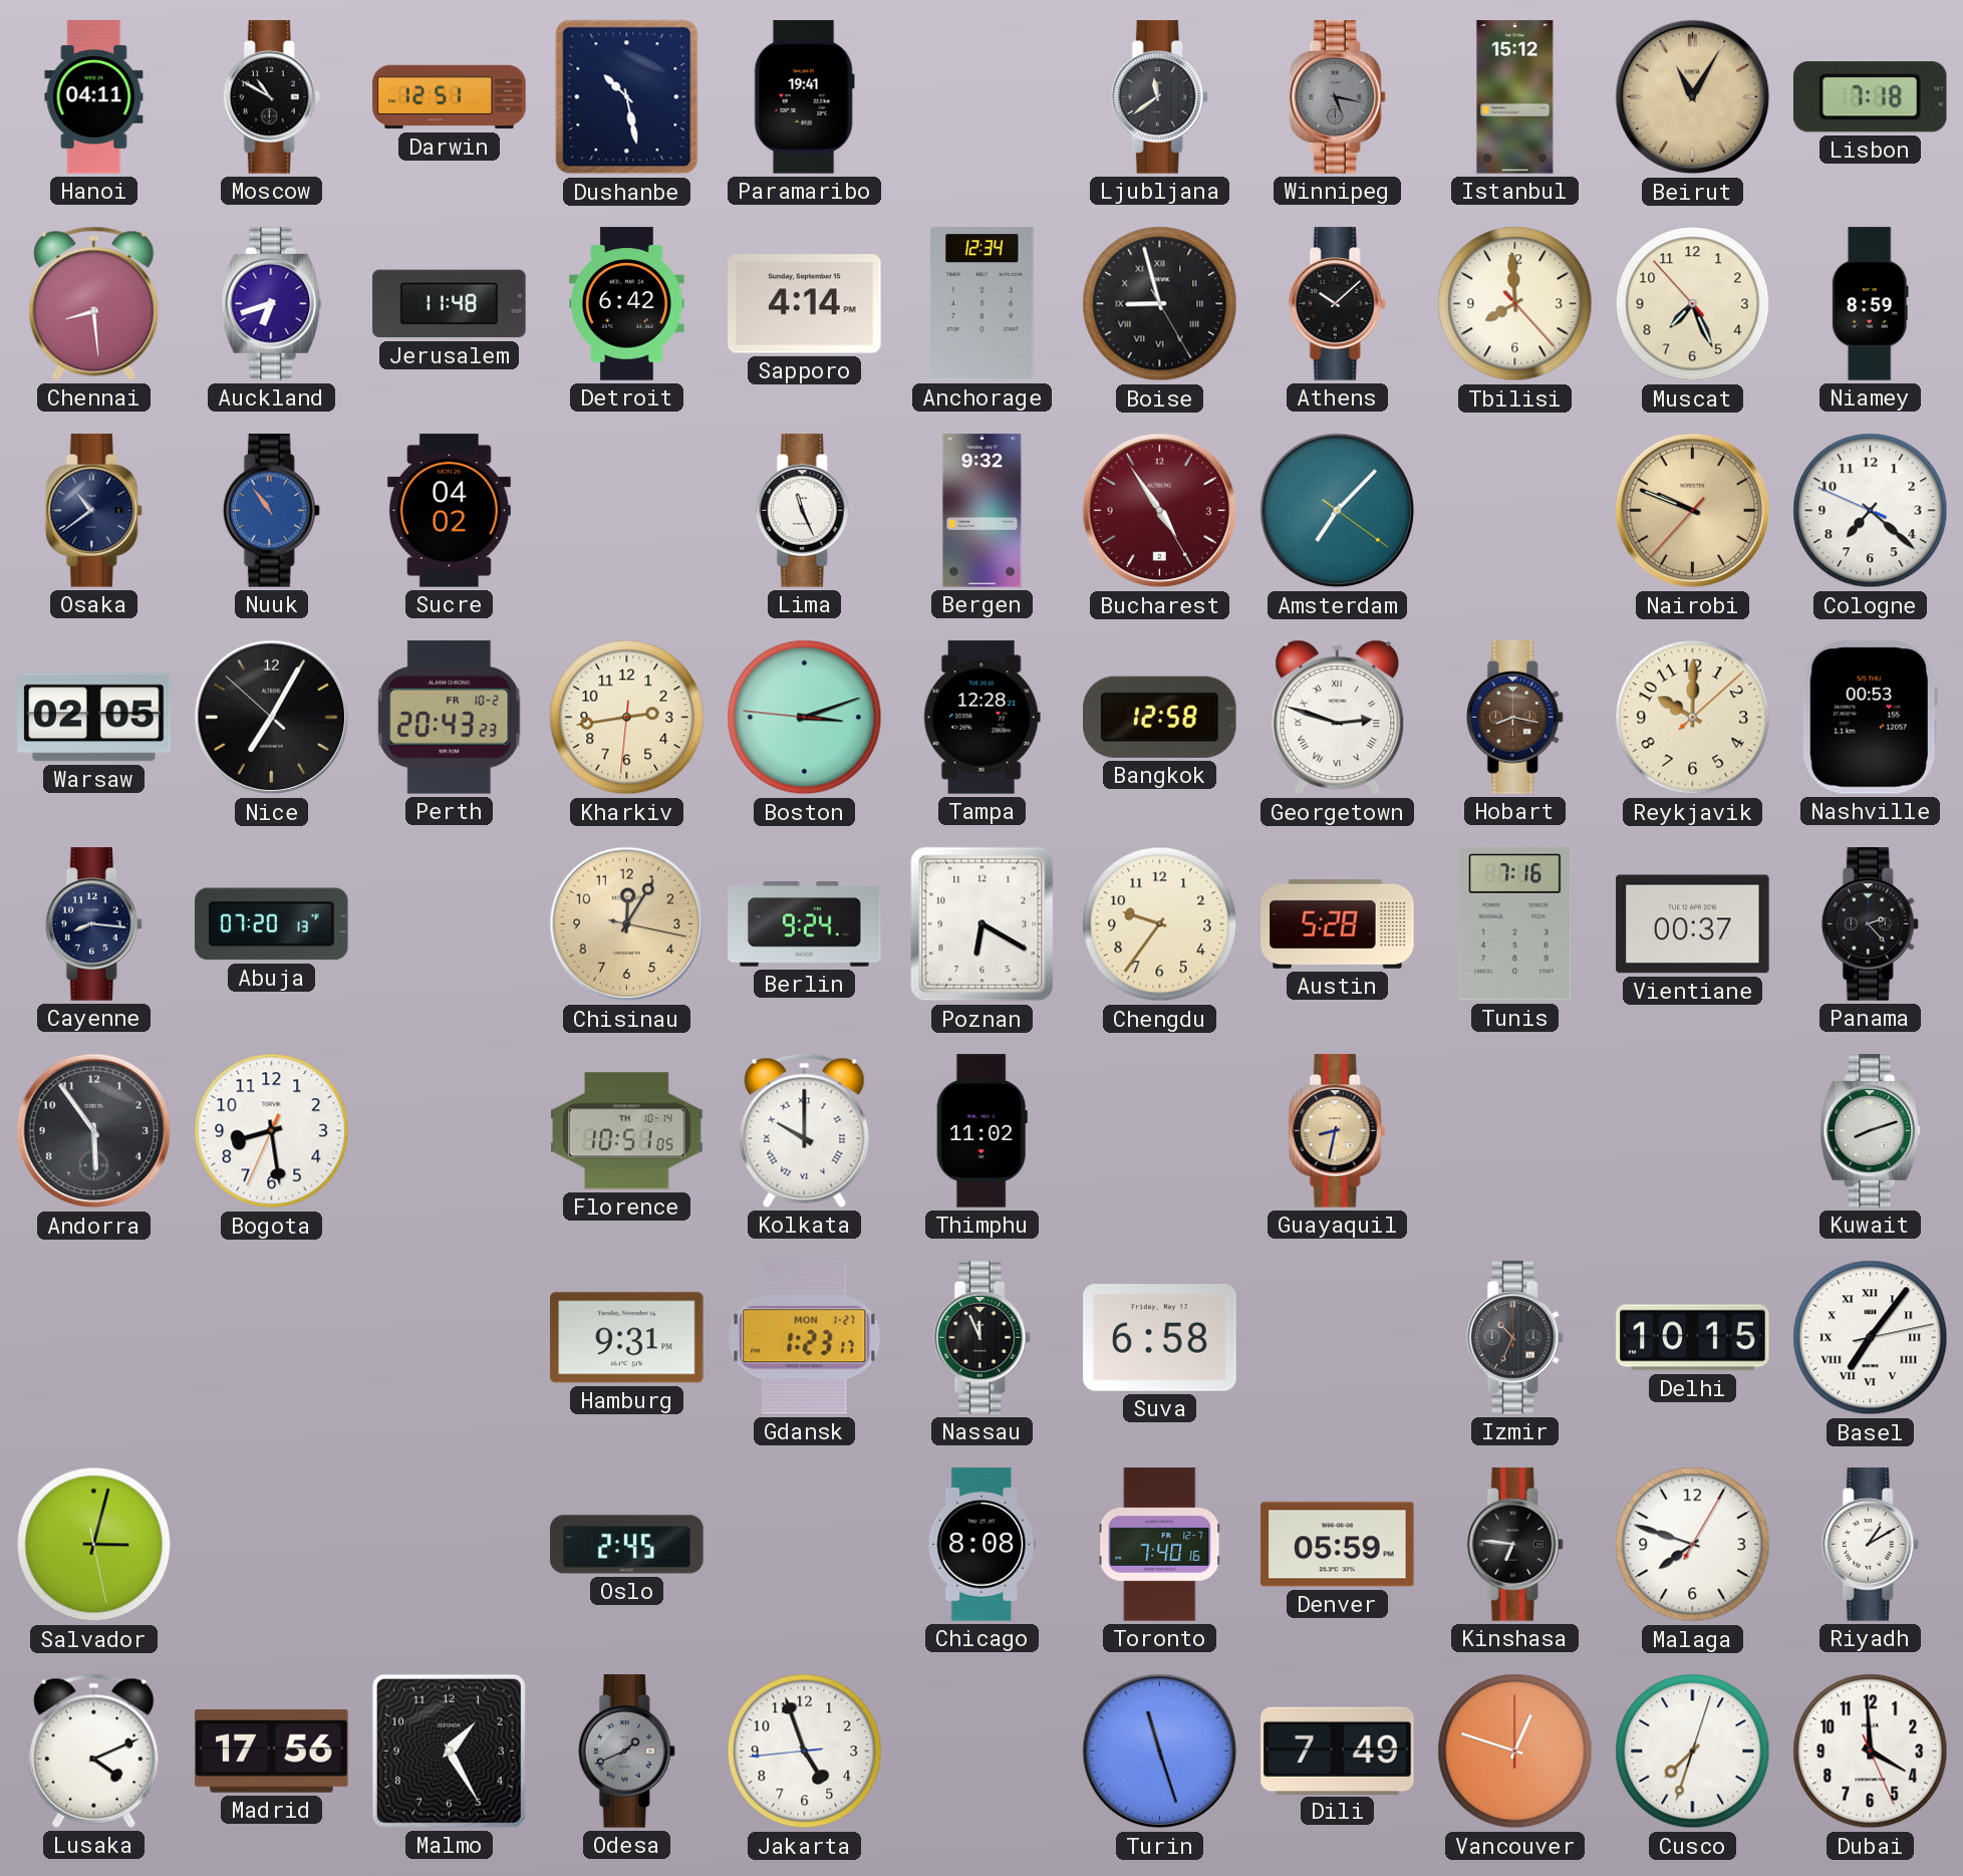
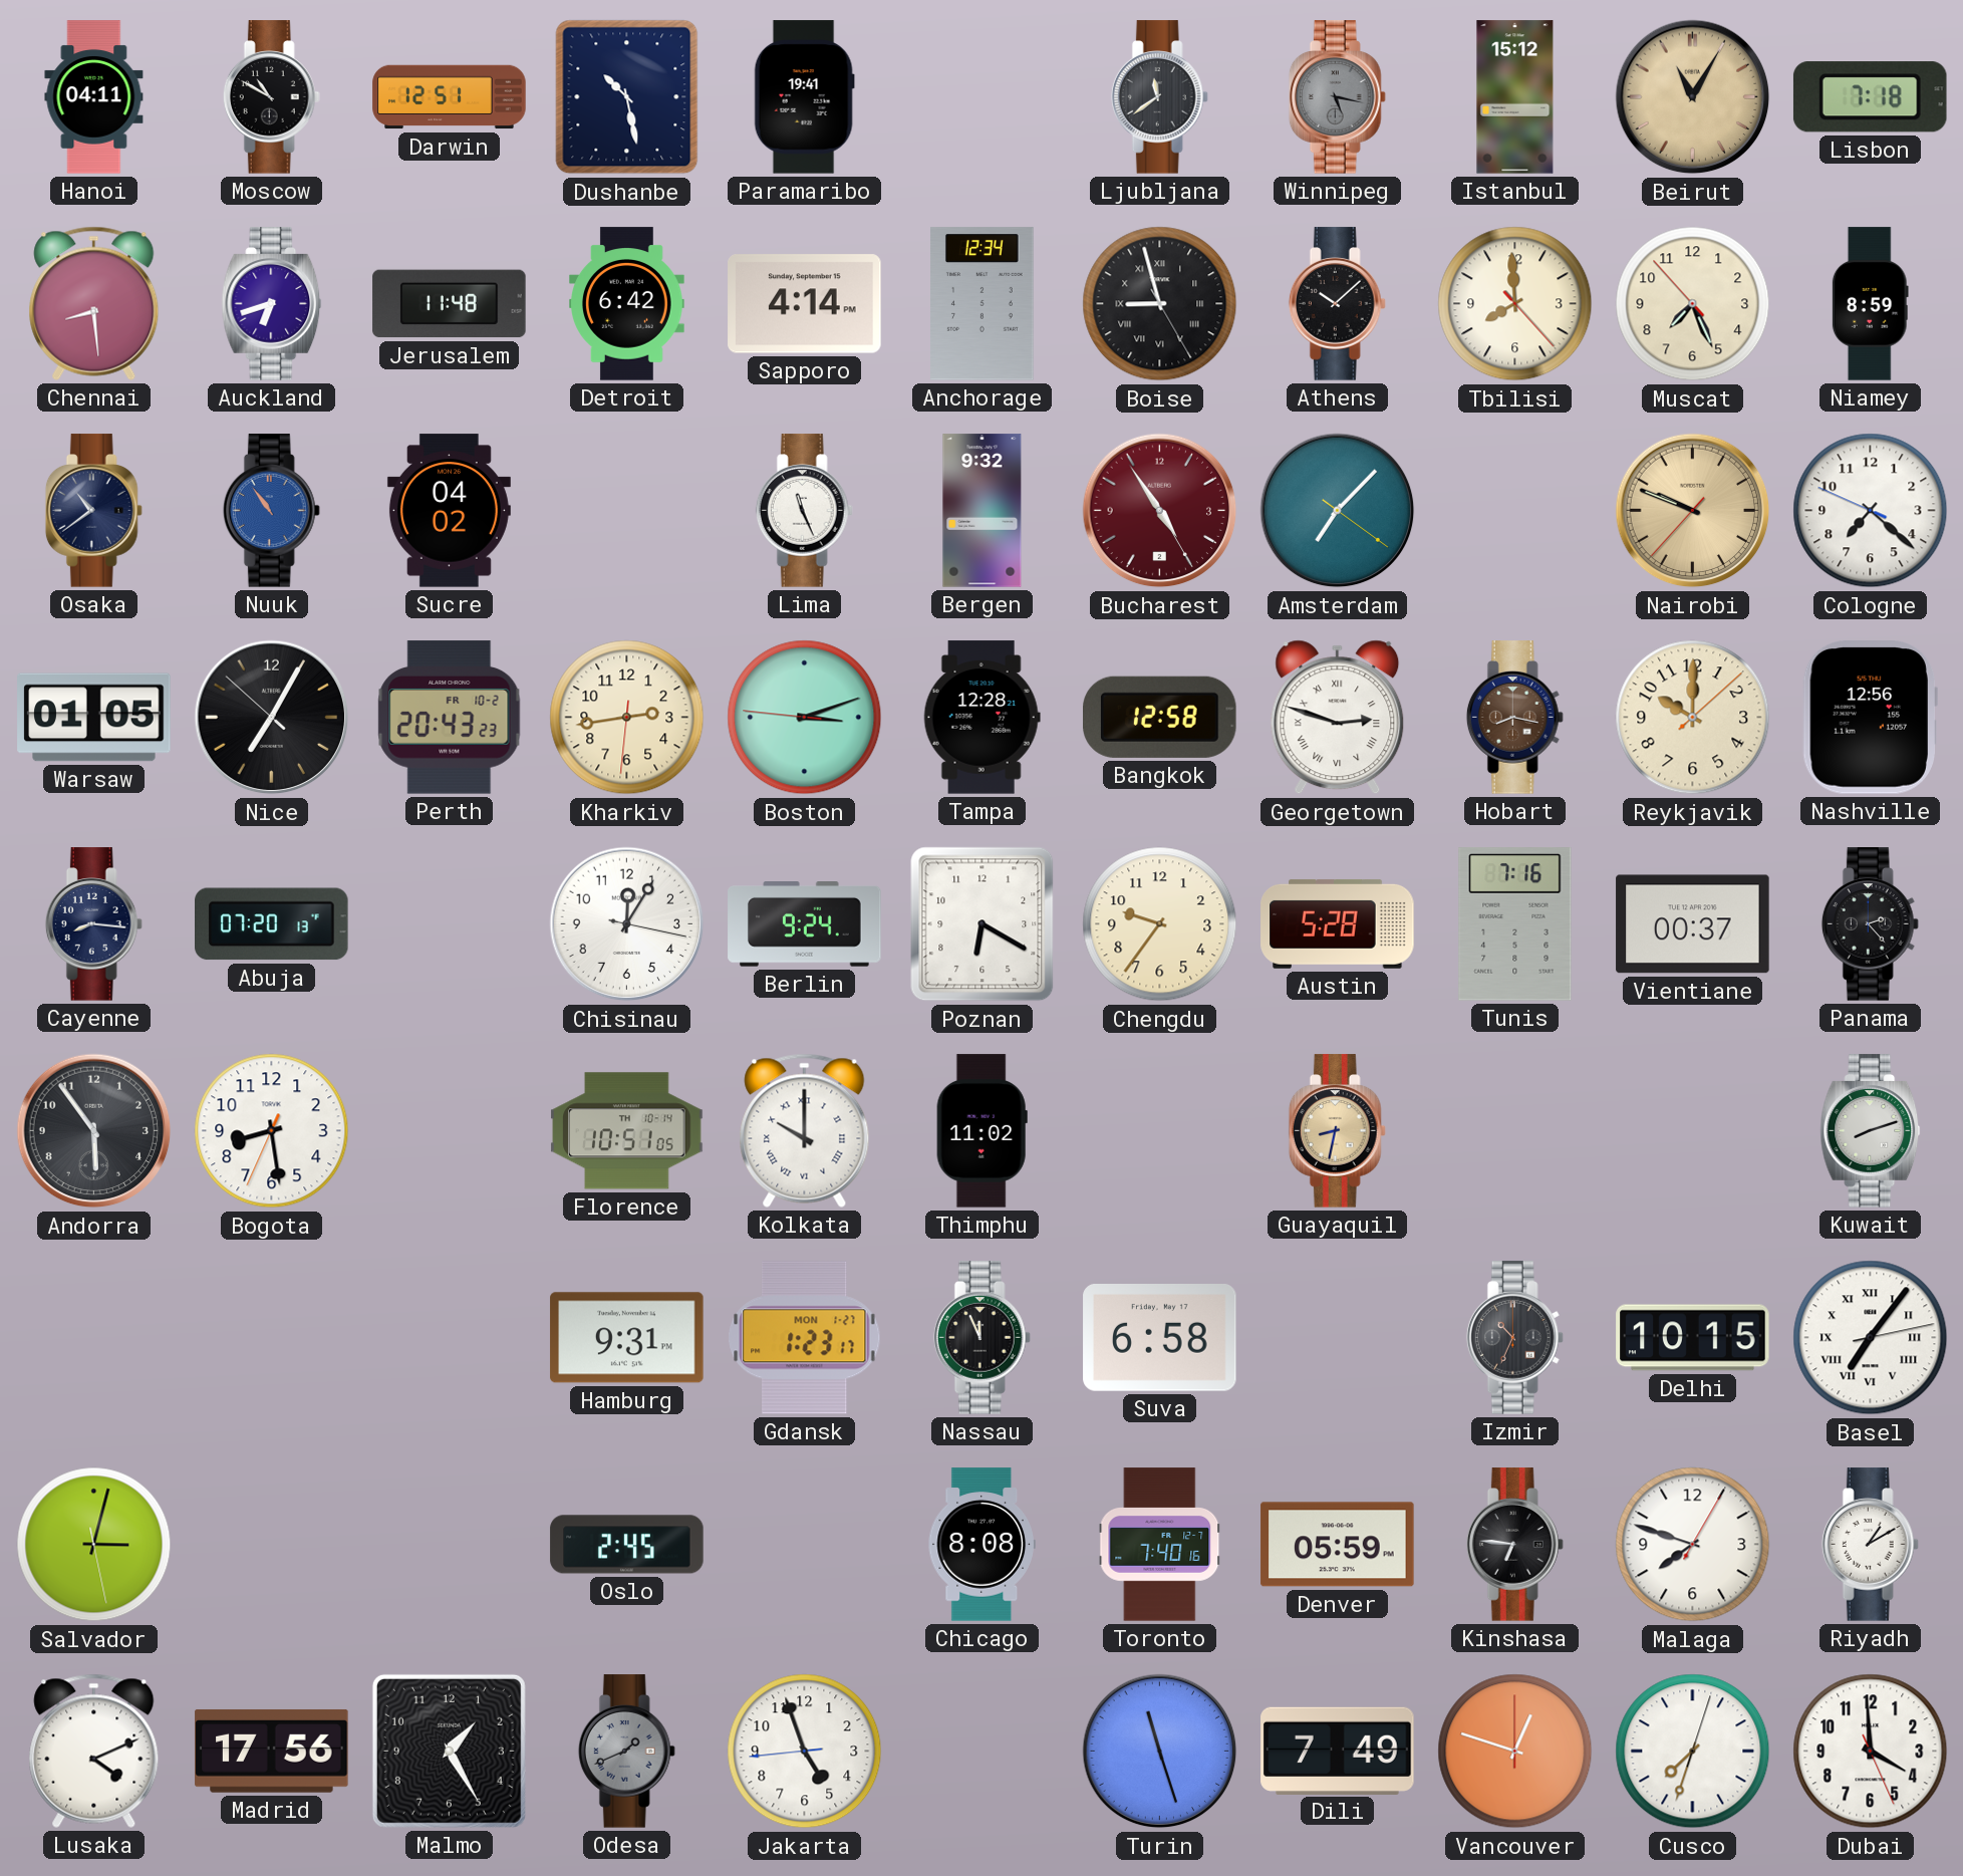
Warsaw: 02:05 -> 01:05
Nashville: 00:53 -> 12:56
Chisinau dial: champagne -> white
